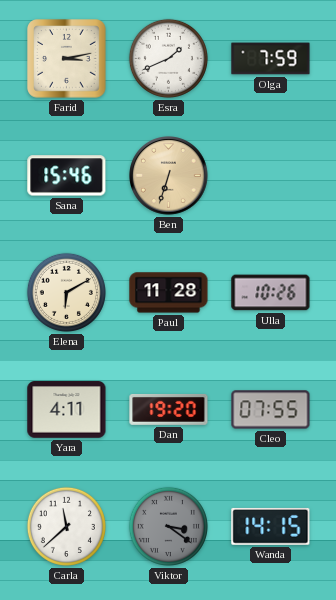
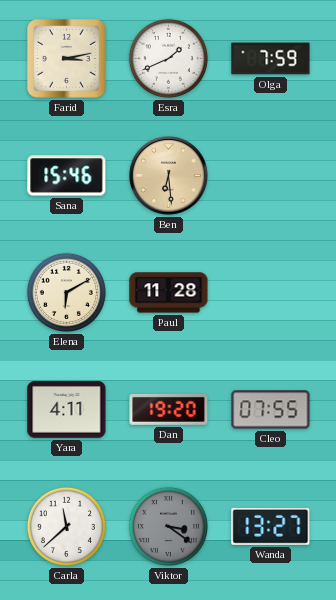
Ben: 6:33 -> 6:29
Ulla: 10:26 -> none
Wanda: 14:15 -> 13:27
